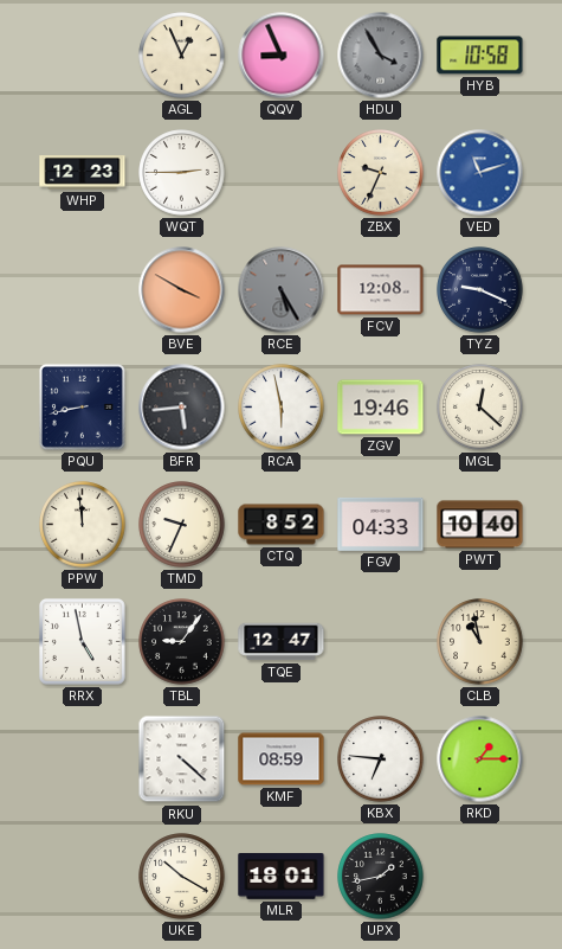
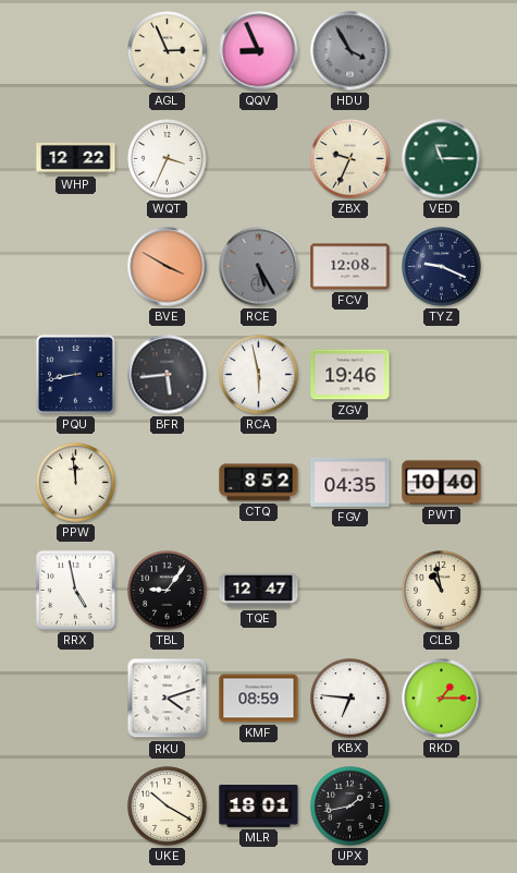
AGL: 12:56 -> 2:56
HYB: 10:58 -> none
WHP: 12:23 -> 12:22
WQT: 2:45 -> 3:34
VED: 11:12 -> 11:15
VED dial: blue -> green
MGL: 12:22 -> none
TMD: 9:34 -> none
FGV: 04:33 -> 04:35
RKU: 4:22 -> 4:12
